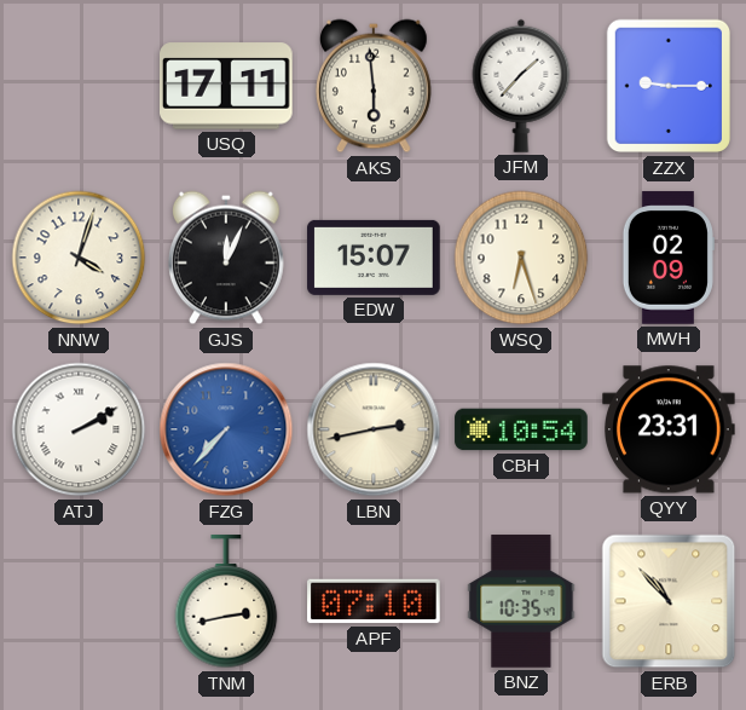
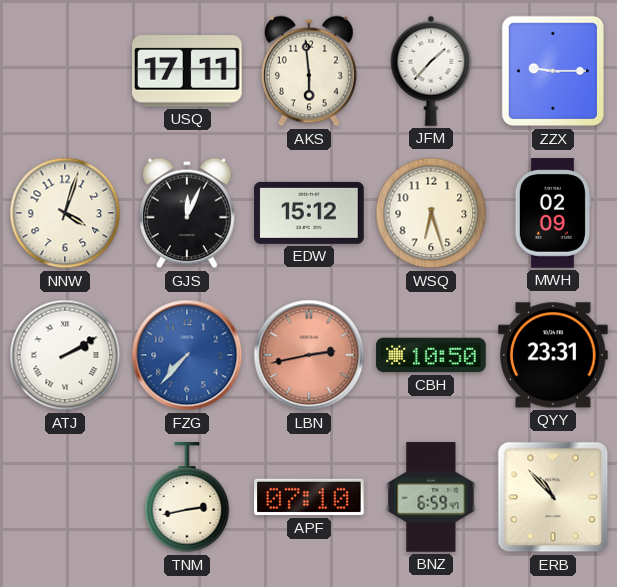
EDW: 15:07 -> 15:12
LBN dial: cream -> salmon
CBH: 10:54 -> 10:50
BNZ: 10:35 -> 6:59
